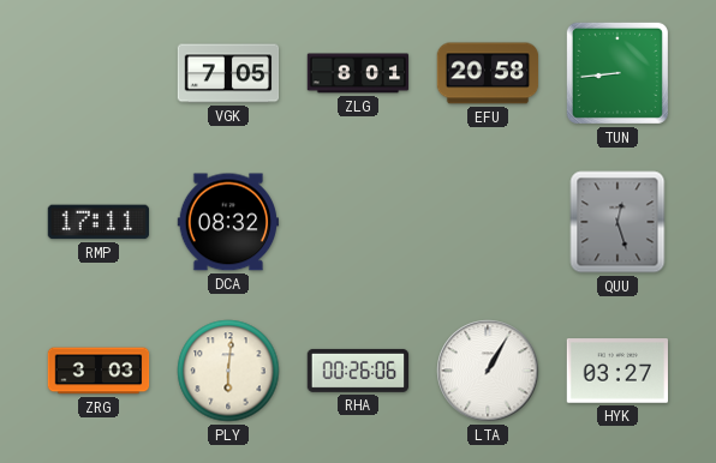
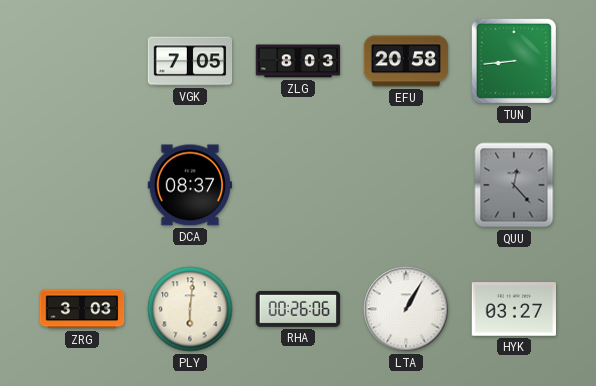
ZLG: 8:01 -> 8:03
RMP: 17:11 -> none
DCA: 08:32 -> 08:37
QUU: 12:27 -> 12:23
